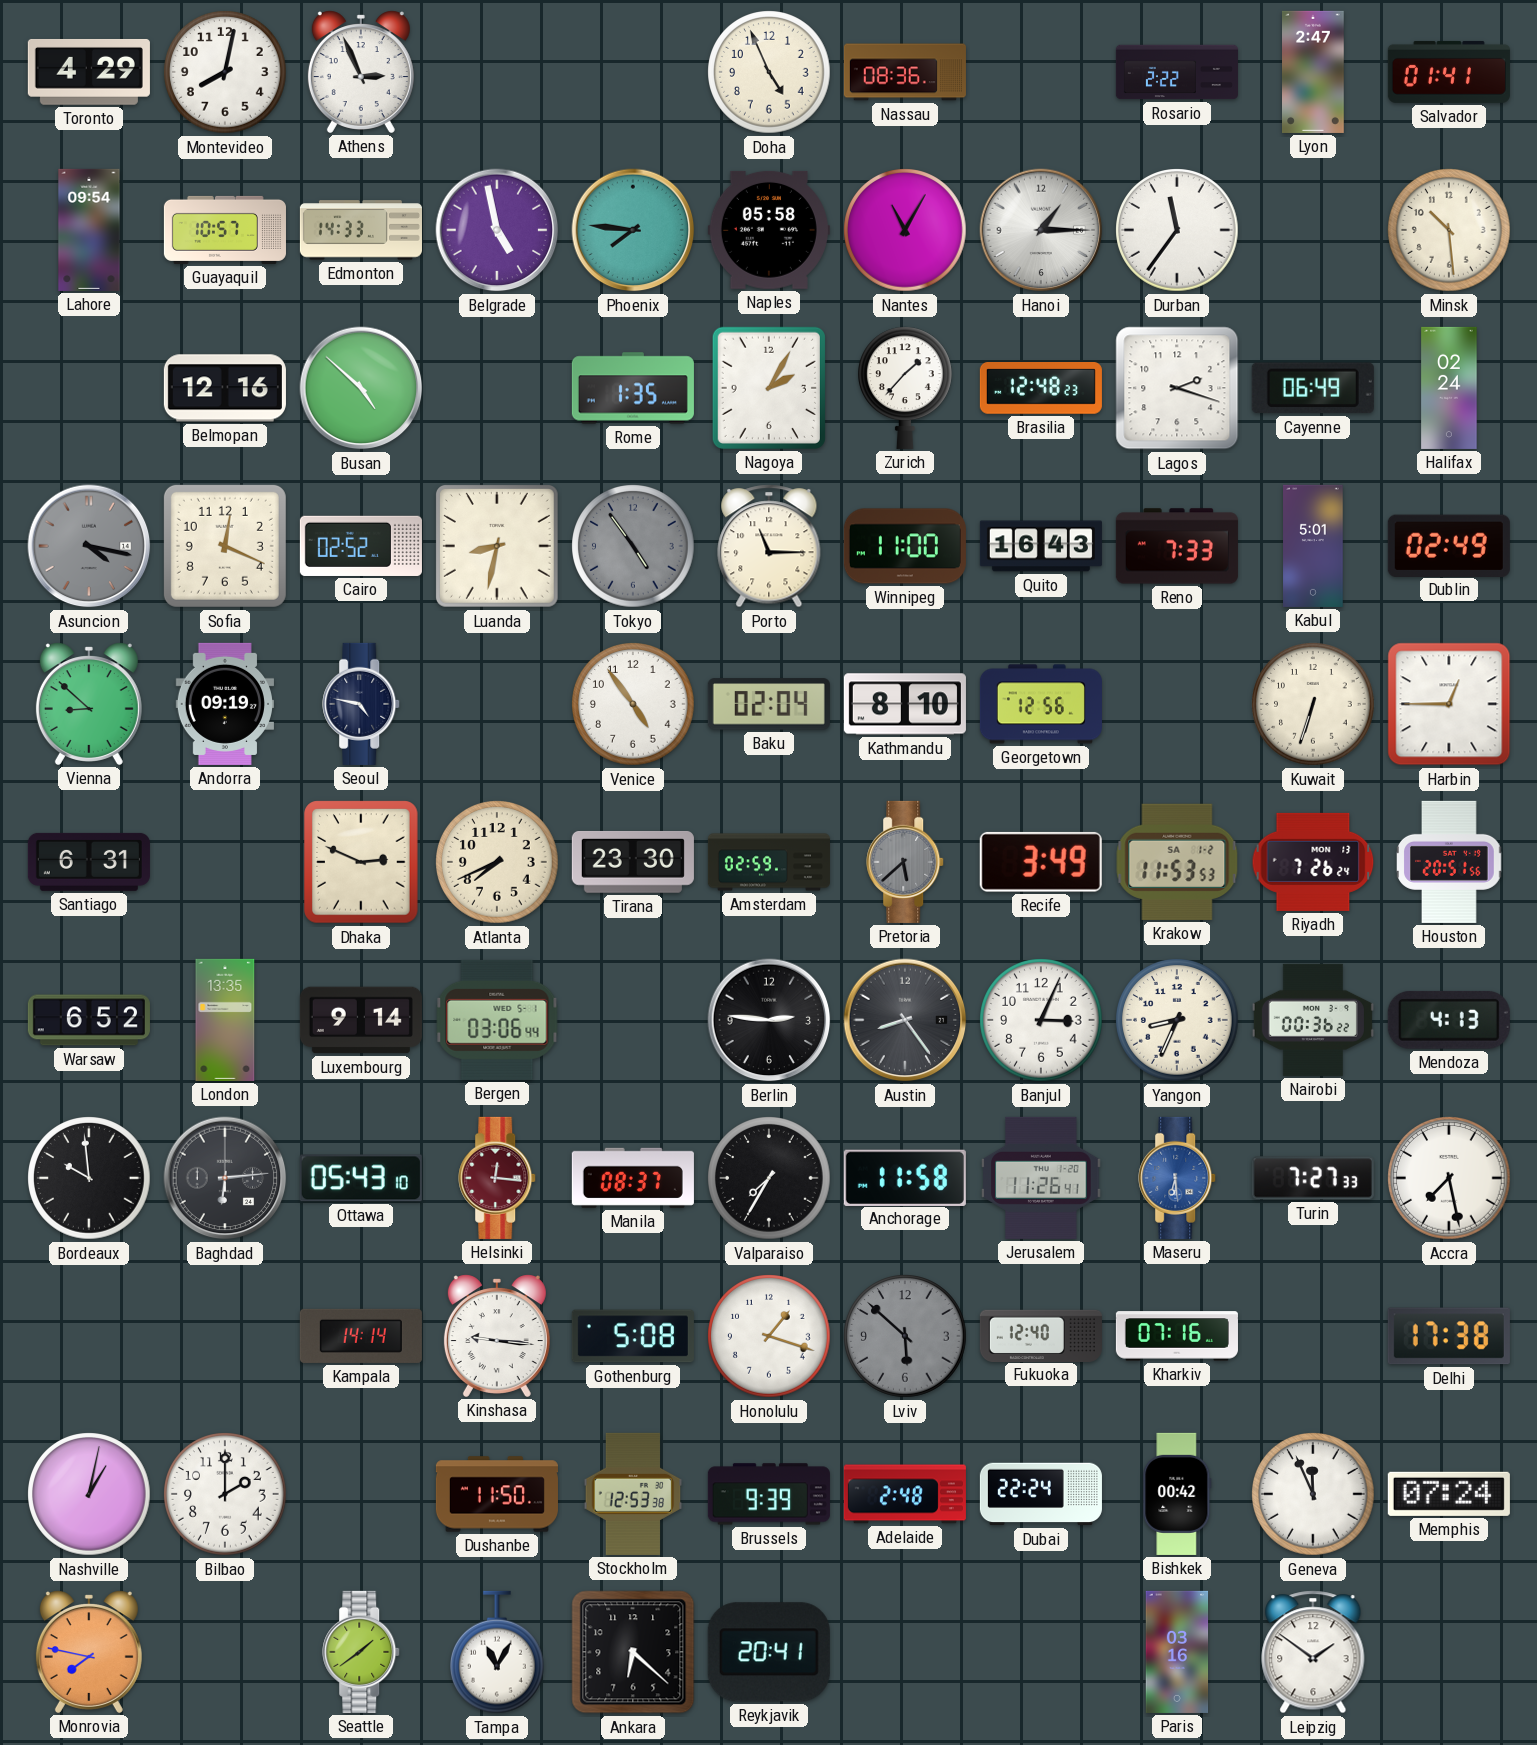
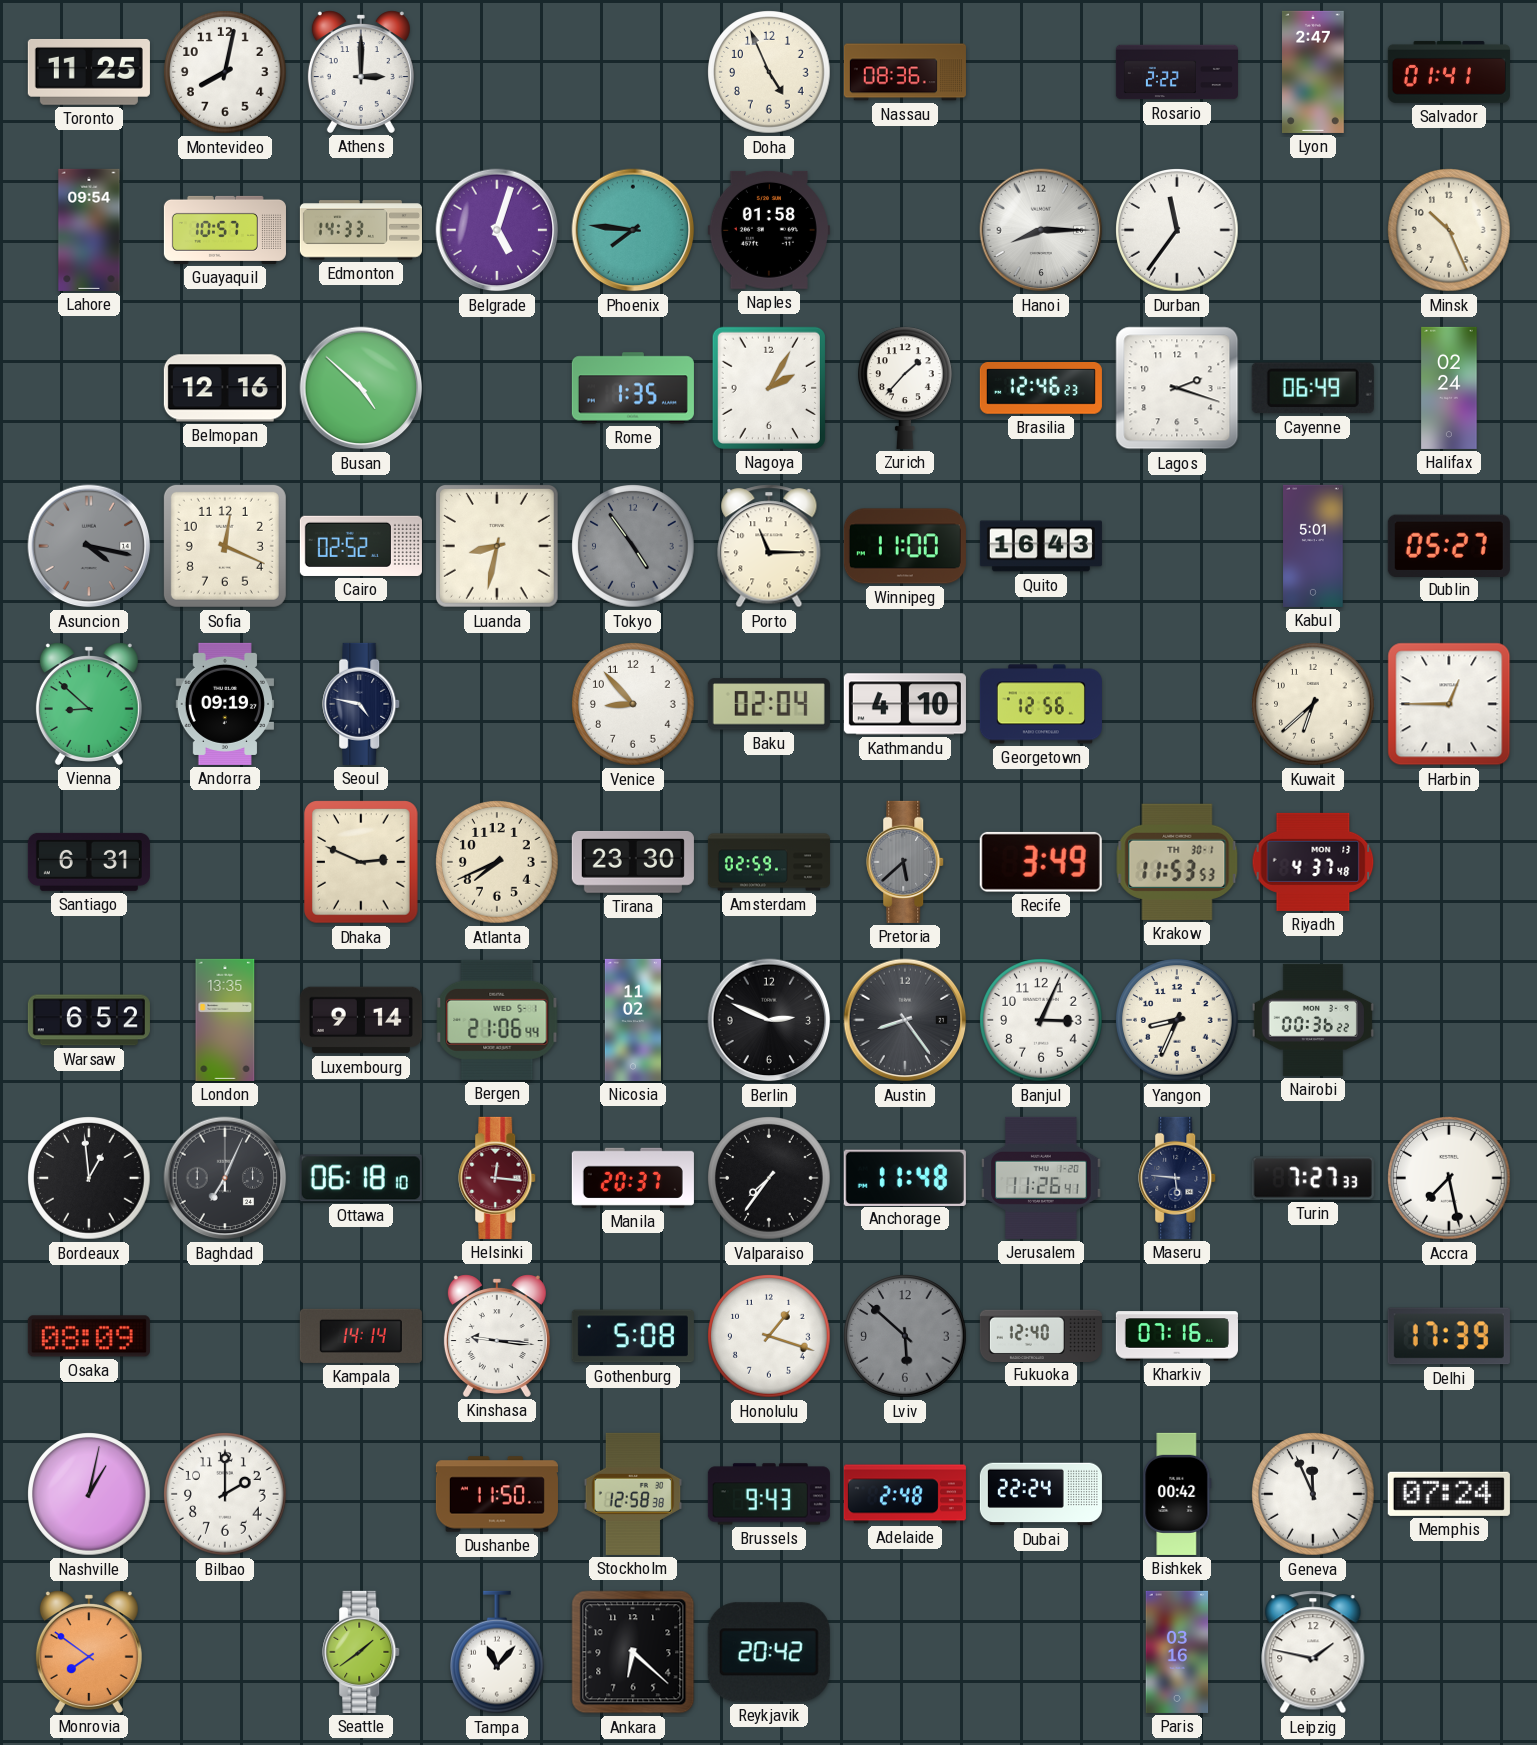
Toronto: 4:29 -> 11:25
Athens: 2:56 -> 3:00
Belgrade: 4:58 -> 5:03
Naples: 05:58 -> 01:58
Nantes: 11:05 -> none
Hanoi: 1:15 -> 8:15
Minsk: 10:29 -> 10:26
Brasilia: 12:48 -> 12:46
Reno: 7:33 -> none
Dublin: 02:49 -> 05:27
Venice: 4:54 -> 8:53
Kathmandu: 8:10 -> 4:10
Kuwait: 6:33 -> 6:38
Krakow date: SA 1-2 -> TH 30-1
Riyadh: 7:26 -> 4:37
Houston: 20:51 -> none
Bergen: 03:06 -> 21:06
Nicosia: none -> 11:02
Berlin: 2:46 -> 2:49
Mendoza: 4:13 -> none
Bordeaux: 9:59 -> 12:59
Baghdad: 6:14 -> 7:04
Ottawa: 05:43 -> 06:18
Manila: 08:37 -> 20:37
Valparaiso: 7:35 -> 7:36
Anchorage: 11:58 -> 11:48
Maseru: 6:29 -> 5:46
Maseru dial: blue -> navy
Osaka: none -> 08:09
Delhi: 17:38 -> 17:39
Stockholm: 12:53 -> 12:58
Brussels: 9:39 -> 9:43
Monrovia: 7:47 -> 7:51
Tampa: 11:05 -> 11:07
Reykjavik: 20:41 -> 20:42
Leipzig: 1:51 -> 1:47
